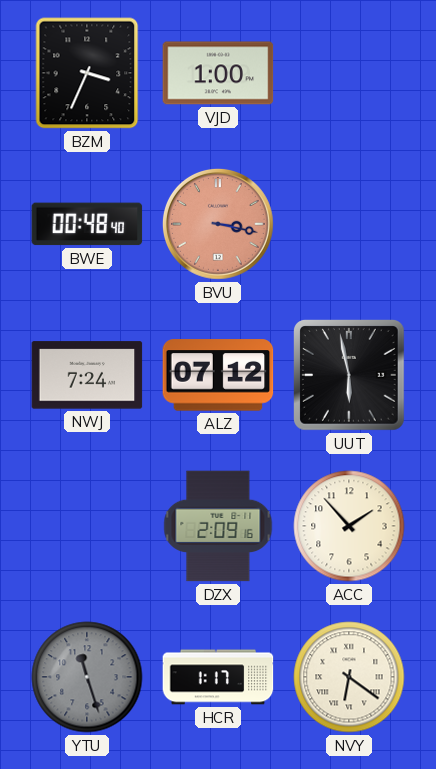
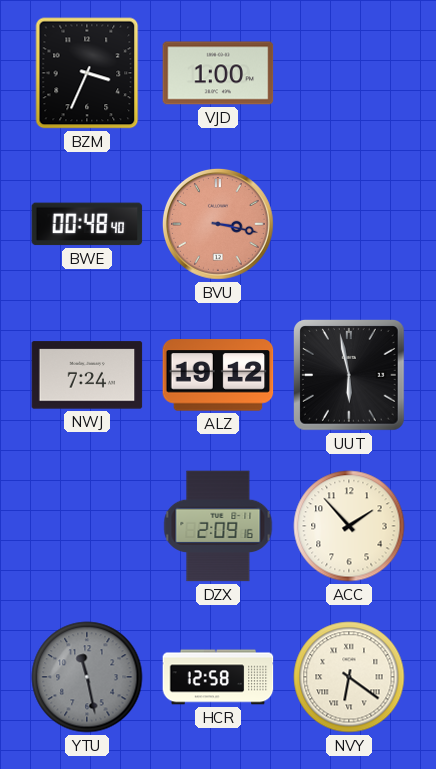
ALZ: 07:12 -> 19:12
YTU: 11:27 -> 11:28
HCR: 1:17 -> 12:58
